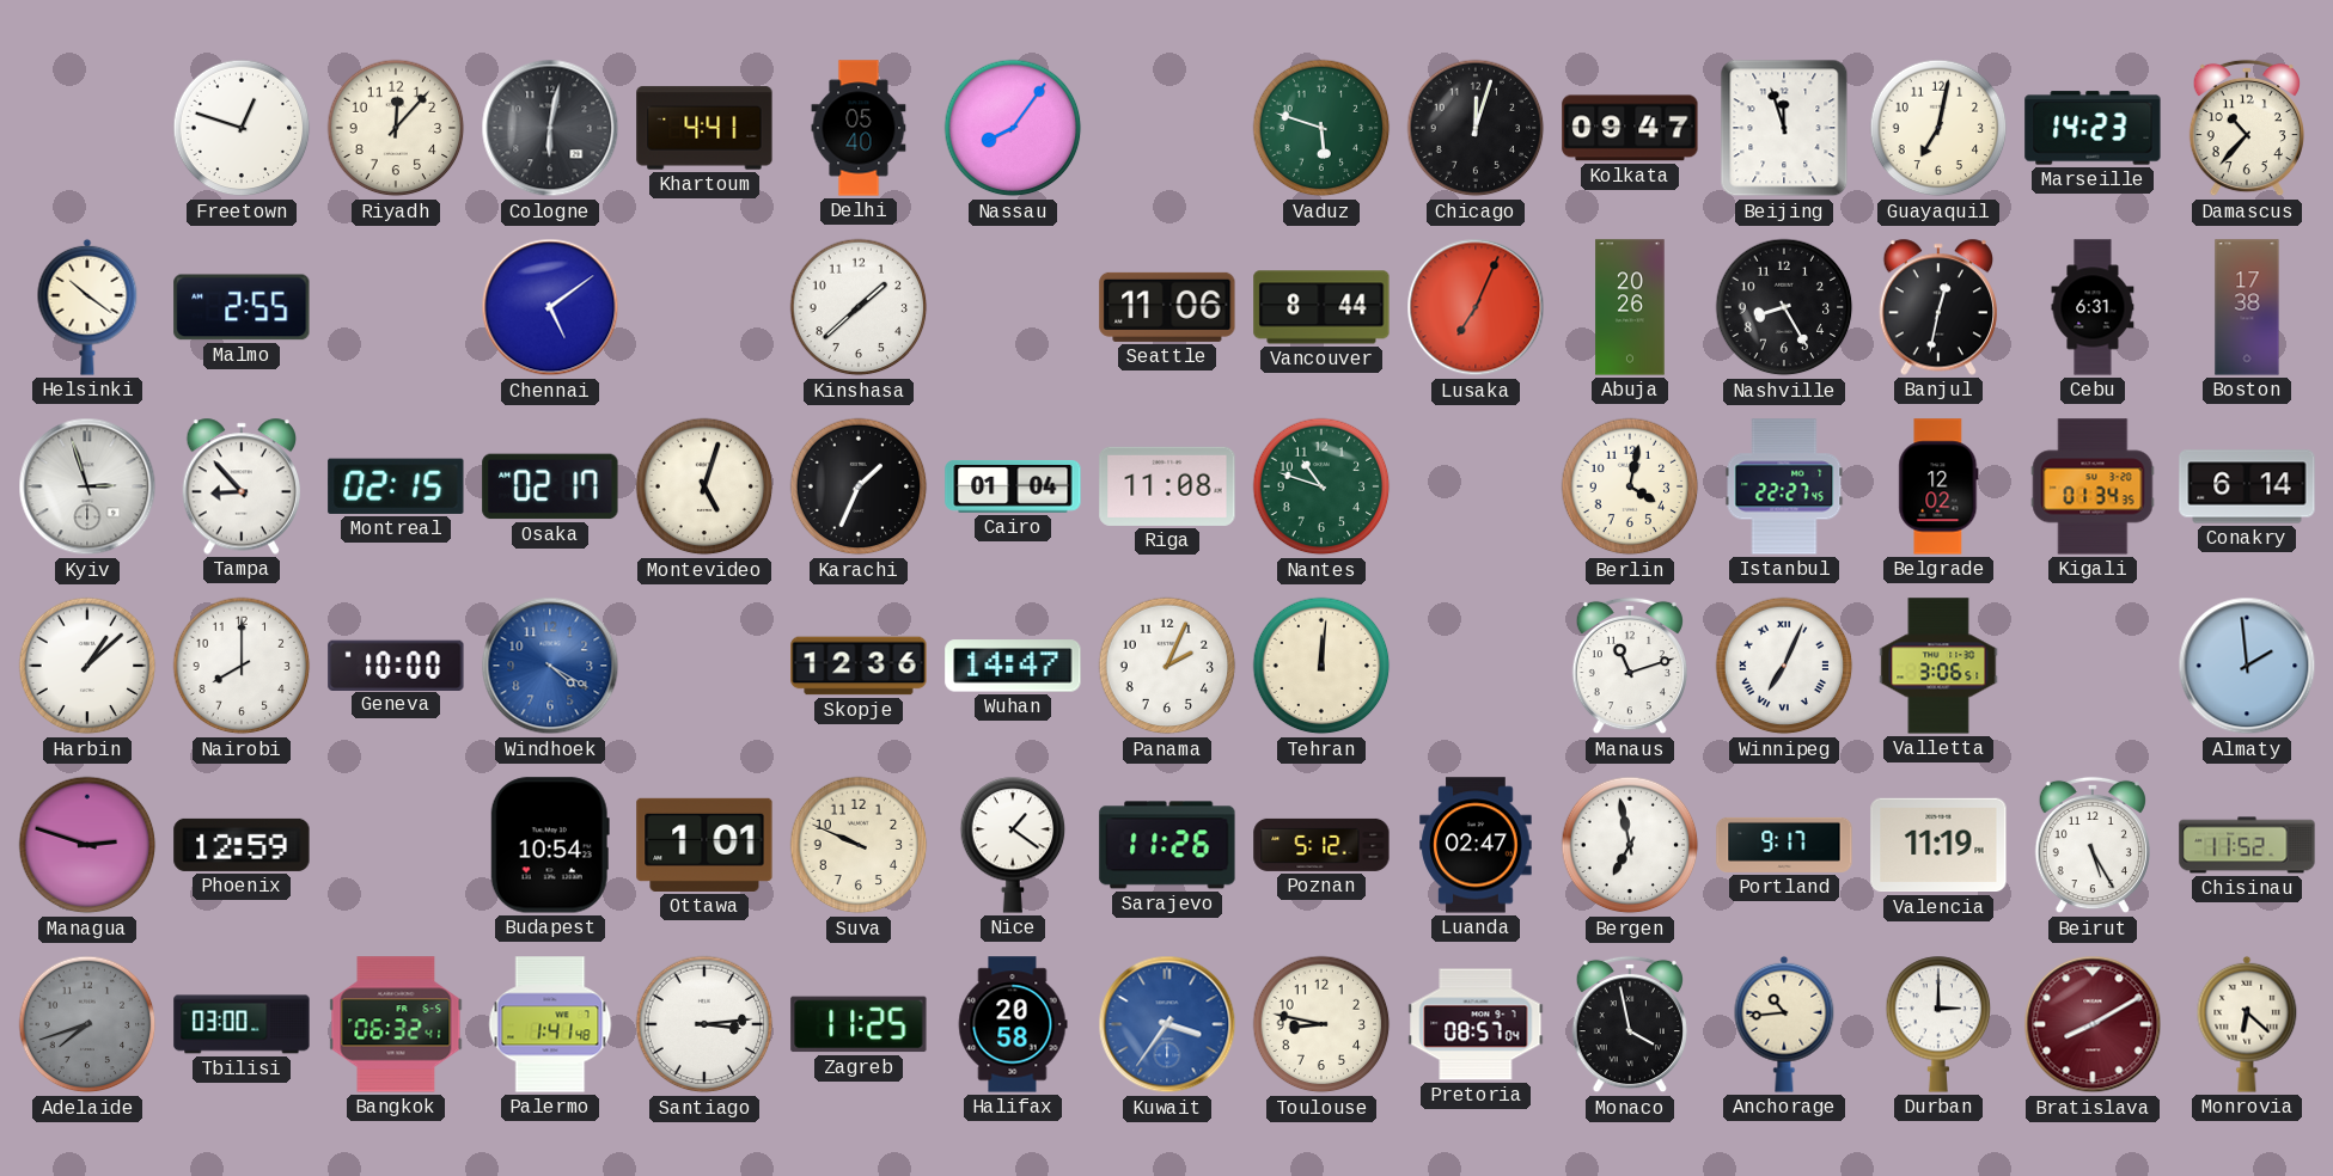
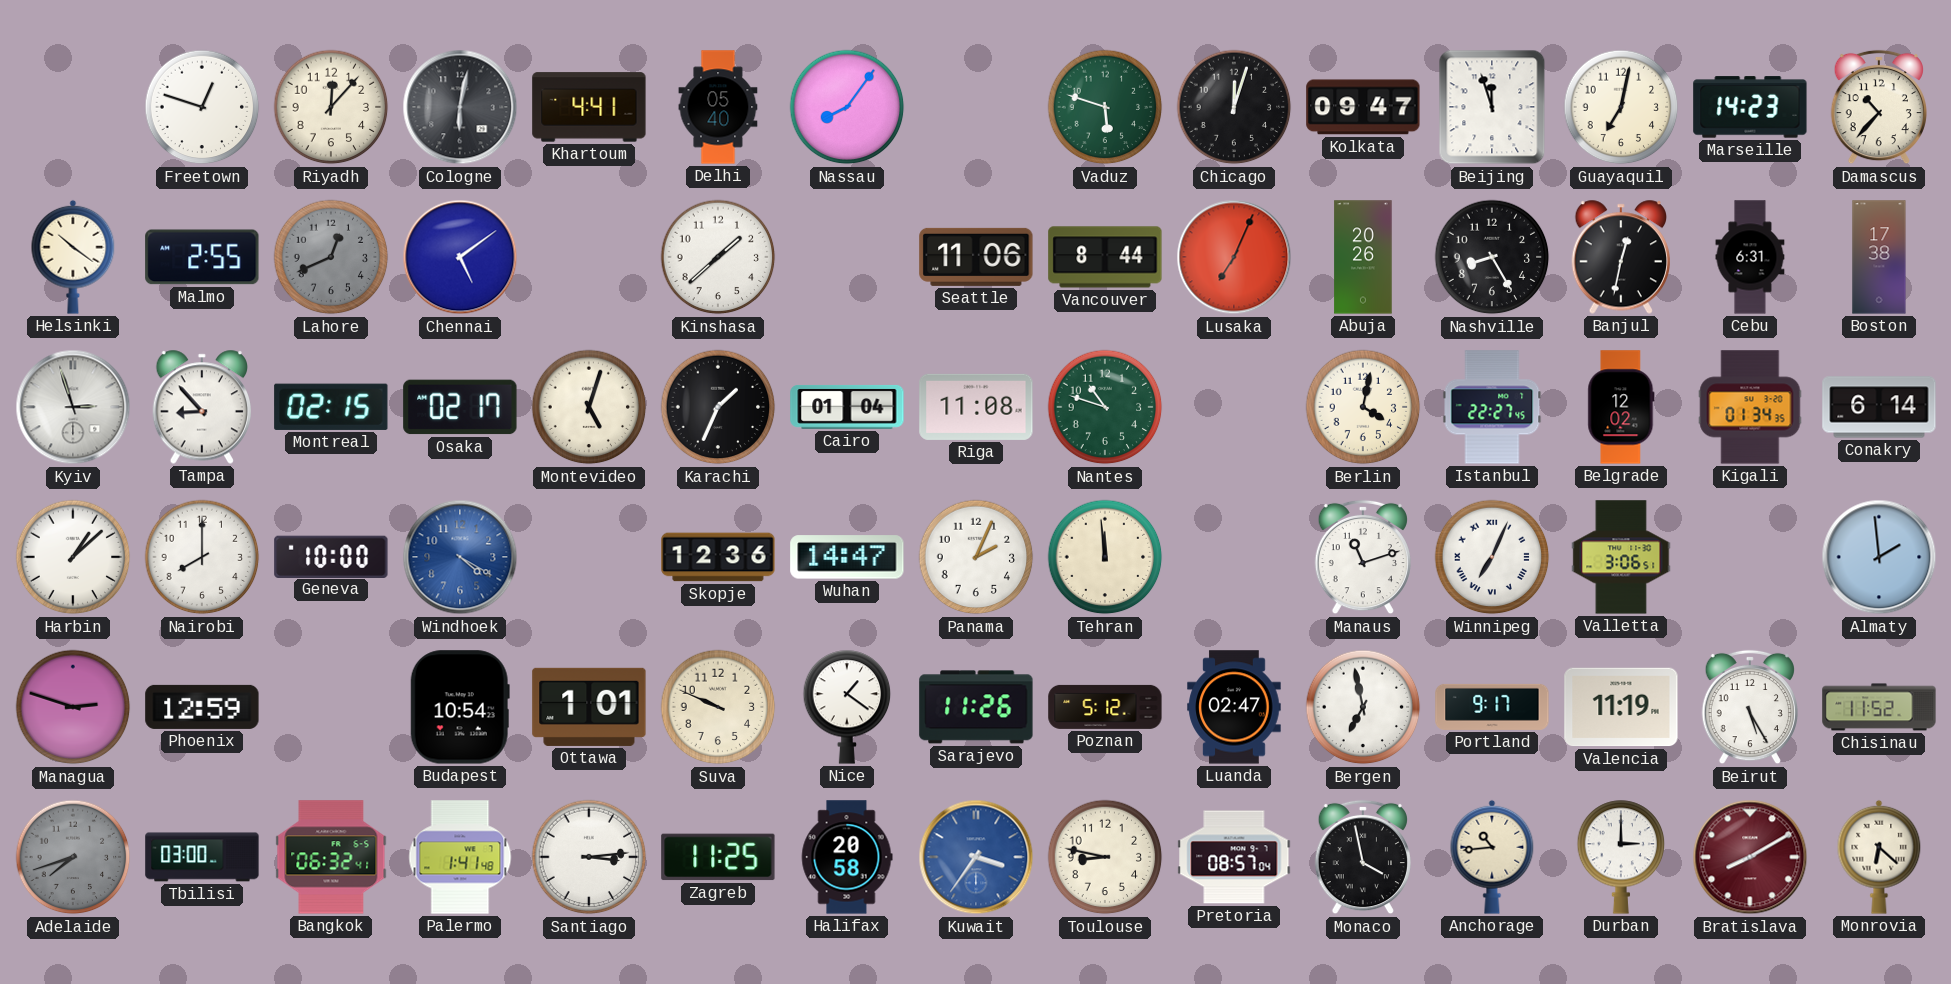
Lahore: none -> 12:41
Tehran: 12:01 -> 11:59
